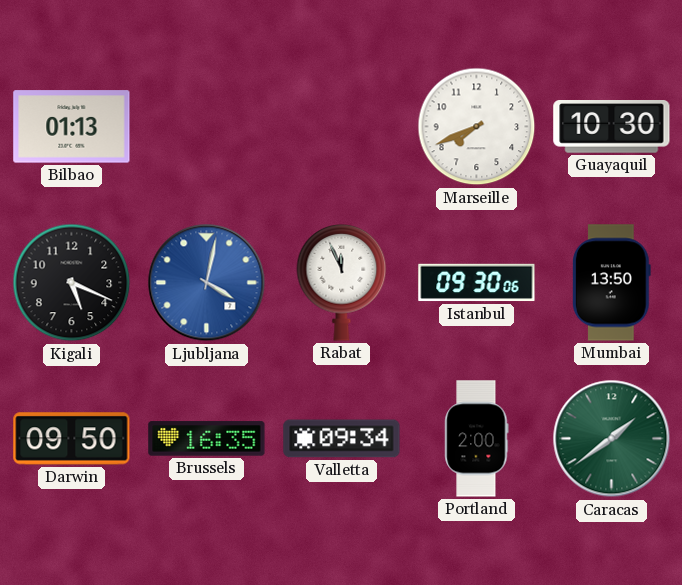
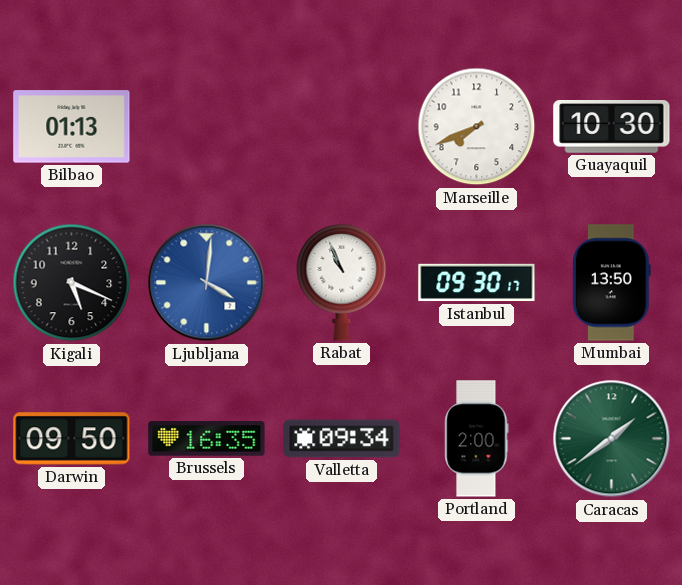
Ljubljana: 4:02 -> 4:01
Rabat: 11:56 -> 10:56
Istanbul: 09:30:06 -> 09:30:17
